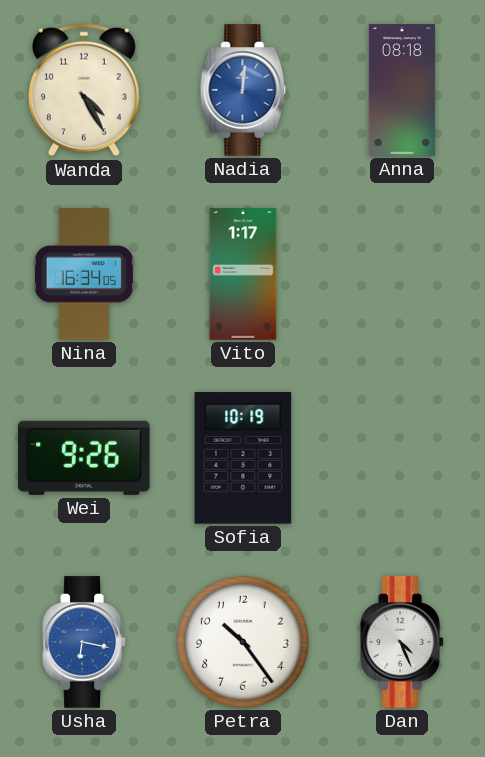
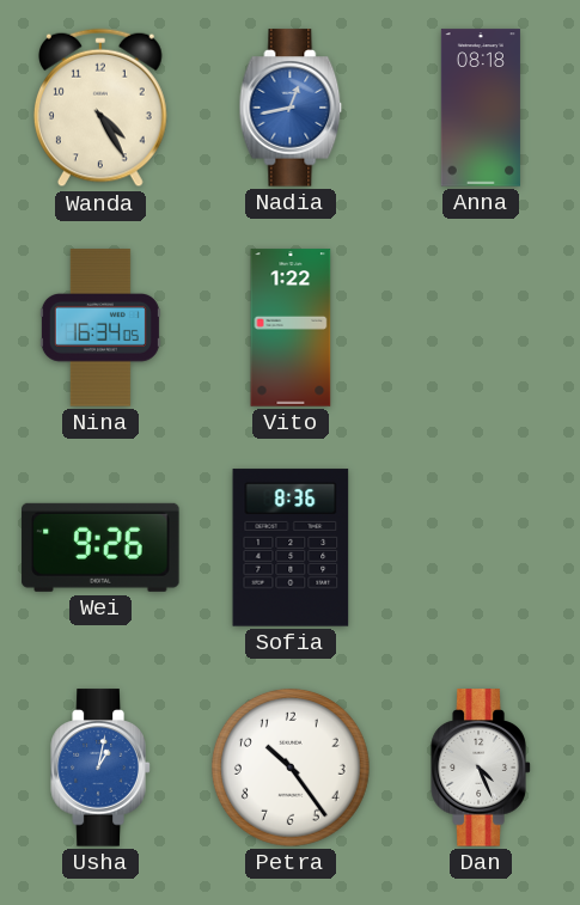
Nadia: 12:01 -> 12:43
Vito: 1:17 -> 1:22
Sofia: 10:19 -> 8:36
Usha: 6:17 -> 1:02
